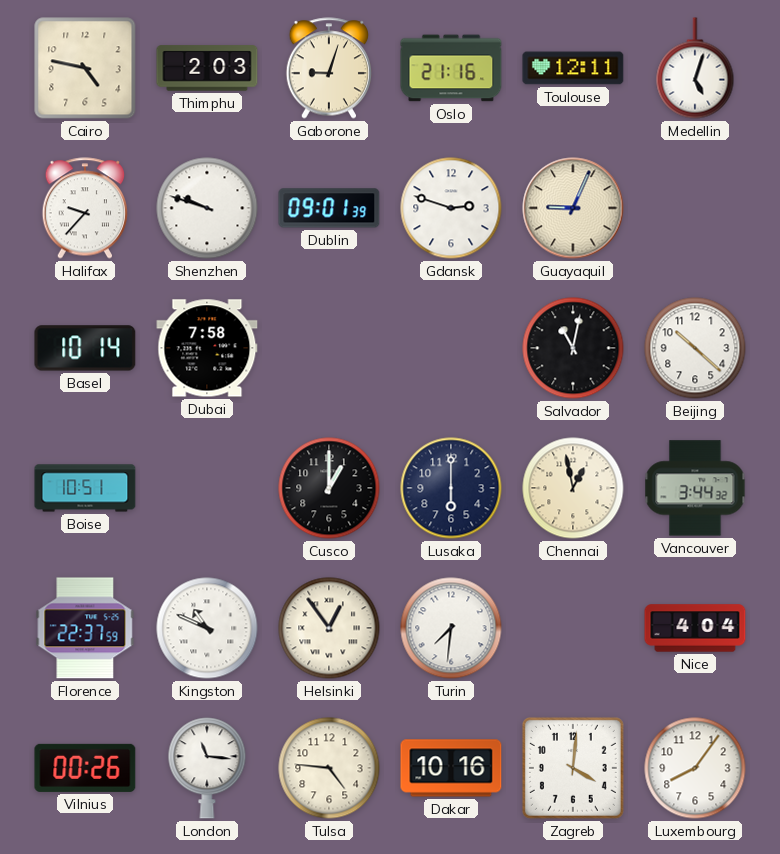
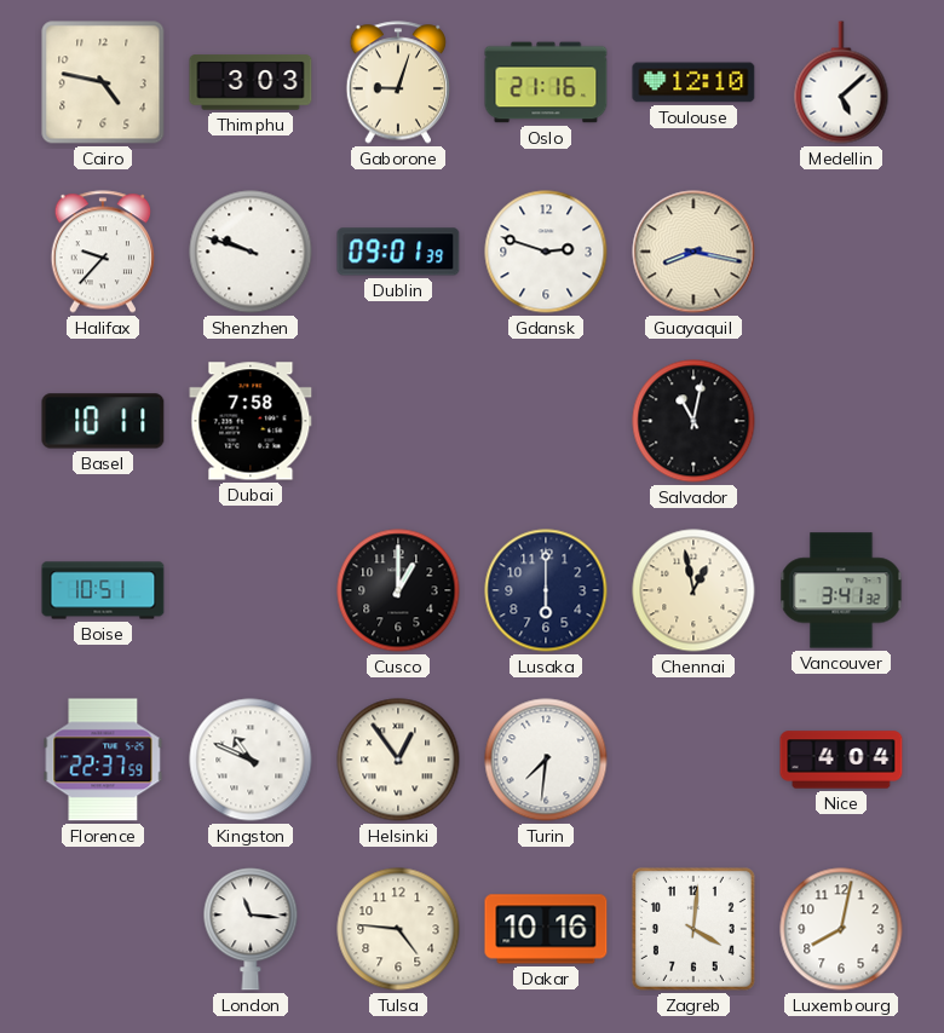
Thimphu: 2:03 -> 3:03
Toulouse: 12:11 -> 12:10
Medellin: 5:03 -> 5:08
Guayaquil: 9:04 -> 8:17
Basel: 10:14 -> 10:11
Beijing: 10:22 -> none
Vancouver: 3:44 -> 3:41
Vilnius: 00:26 -> none
Luxembourg: 8:06 -> 8:02
